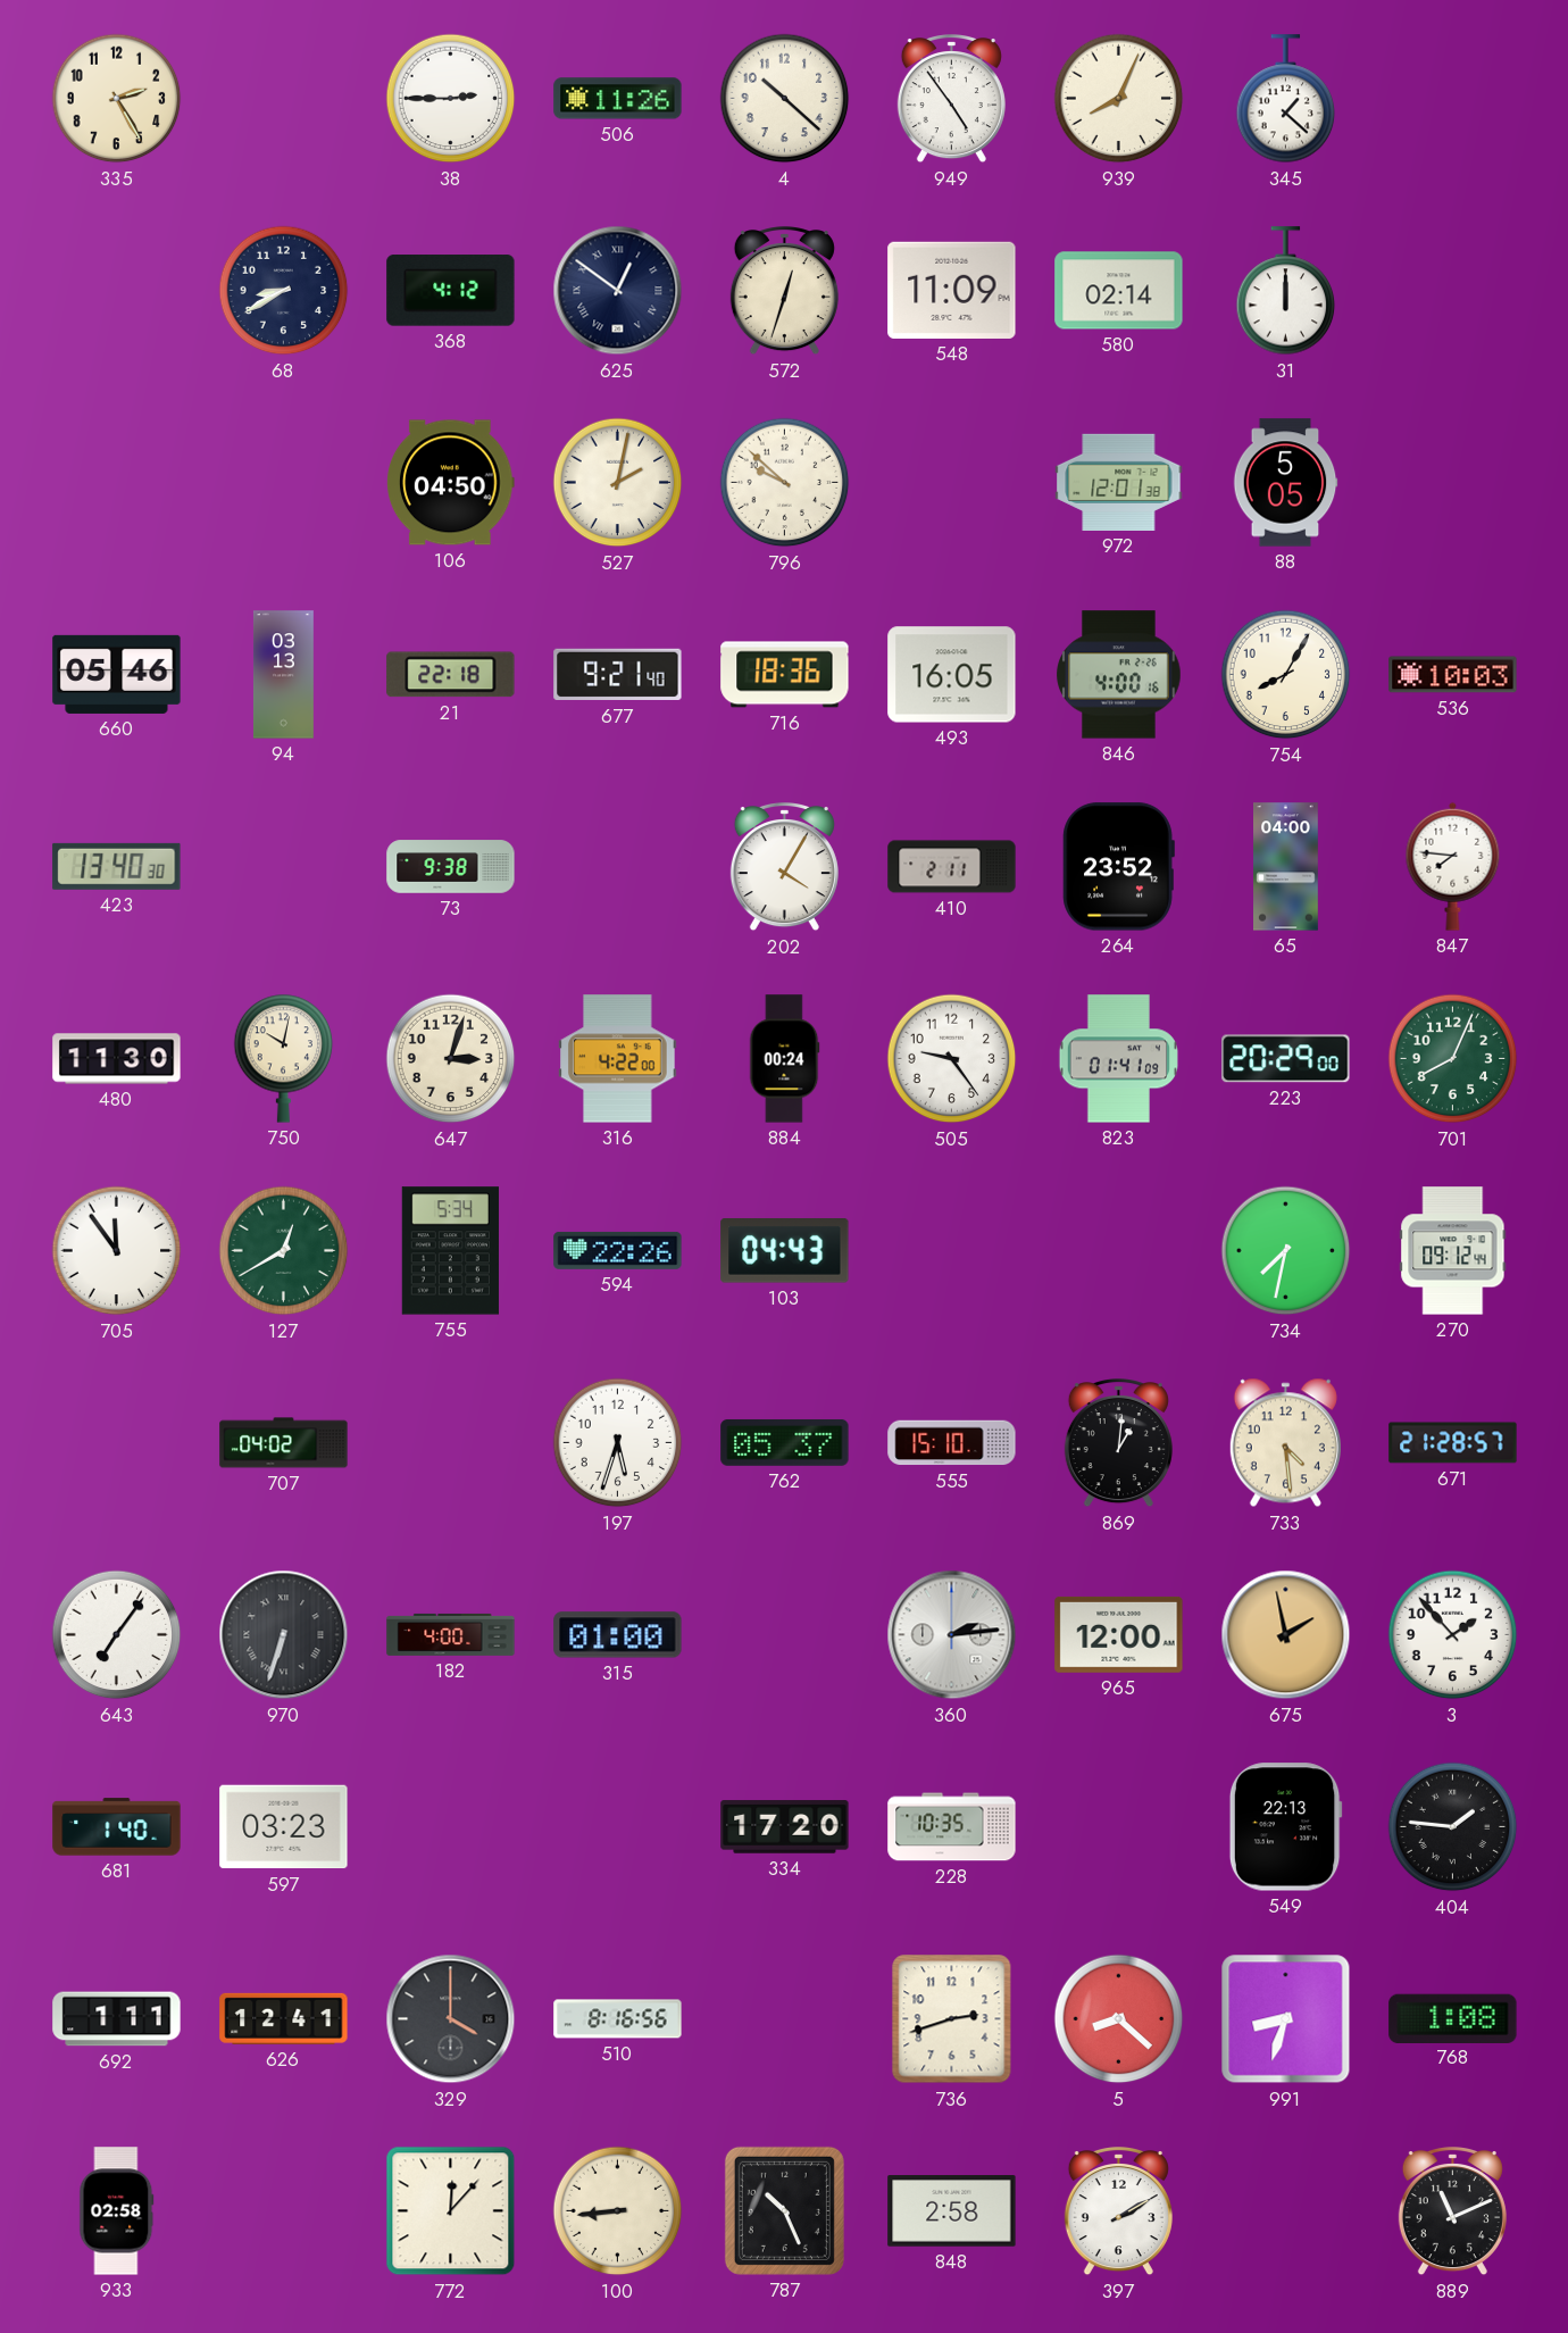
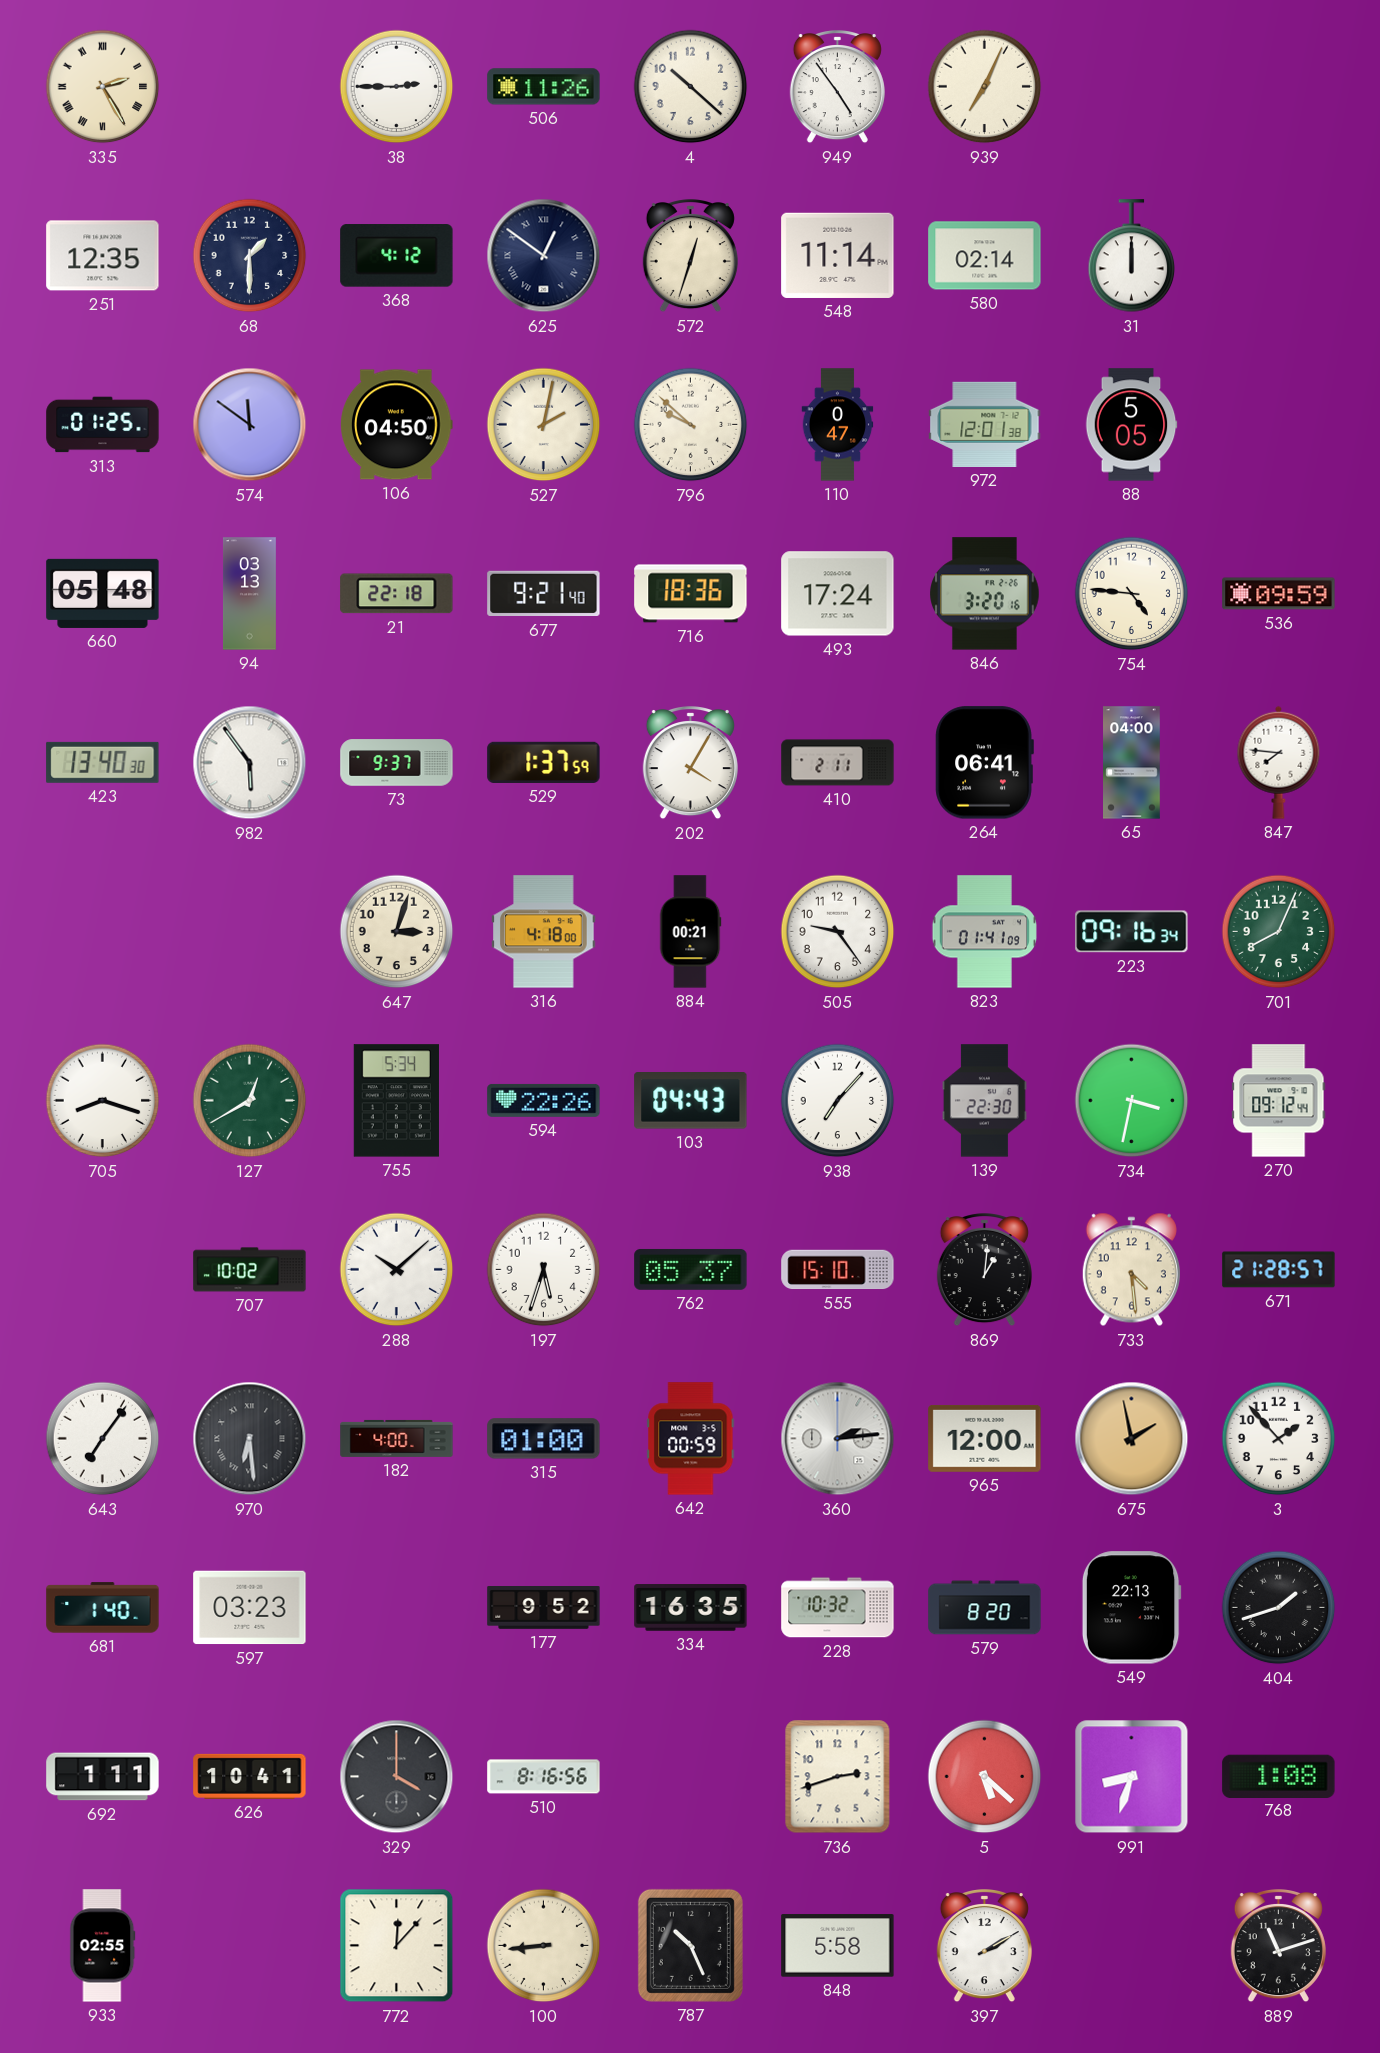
335 numerals: Arabic -> Roman
939: 8:04 -> 7:04
345: 1:22 -> none
251: none -> 12:35
68: 8:40 -> 1:30
548: 11:09 -> 11:14
313: none -> 01:25
574: none -> 11:51
110: none -> 0:47
660: 05:46 -> 05:48
493: 16:05 -> 17:24
846: 4:00 -> 3:20
754: 8:05 -> 4:46
536: 10:03 -> 09:59
982: none -> 5:54
73: 9:38 -> 9:37
529: none -> 1:37
264: 23:52 -> 06:41
480: 11:30 -> none
750: 10:02 -> none
316: 4:22 -> 4:18
884: 00:24 -> 00:21
223: 20:29 -> 09:16
705: 11:54 -> 8:18
938: none -> 7:07
139: none -> 22:30
734: 7:32 -> 3:32
707: 04:02 -> 10:02
288: none -> 10:08
970: 6:33 -> 6:29
642: none -> 00:59
177: none -> 9:52
334: 17:20 -> 16:35
228: 10:35 -> 10:32
579: none -> 8:20
404: 1:46 -> 1:42
626: 12:41 -> 10:41
5: 8:22 -> 5:22
933: 02:58 -> 02:55
848: 2:58 -> 5:58
889: 11:11 -> 11:12
